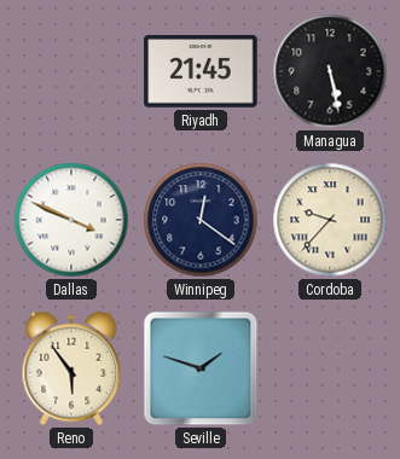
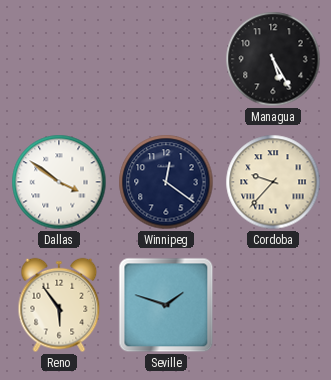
Riyadh: 21:45 -> none
Managua: 5:28 -> 5:25
Dallas: 3:49 -> 3:51
